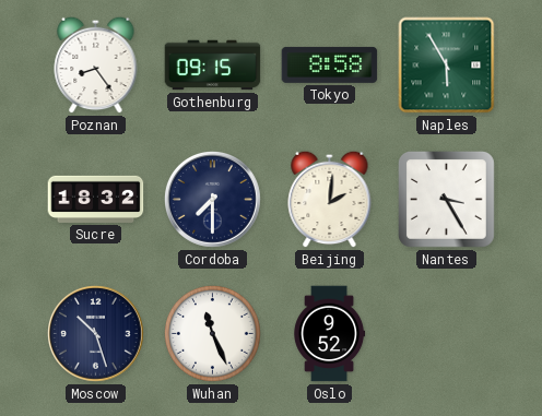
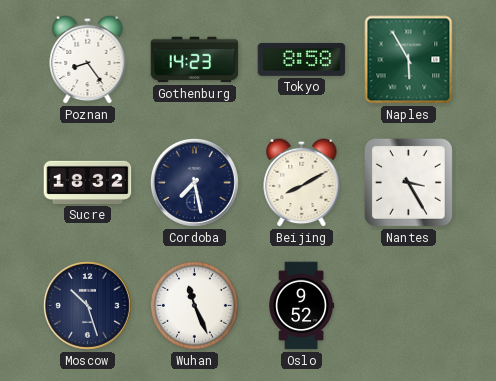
Gothenburg: 09:15 -> 14:23
Cordoba: 7:30 -> 7:28
Beijing: 2:01 -> 8:10
